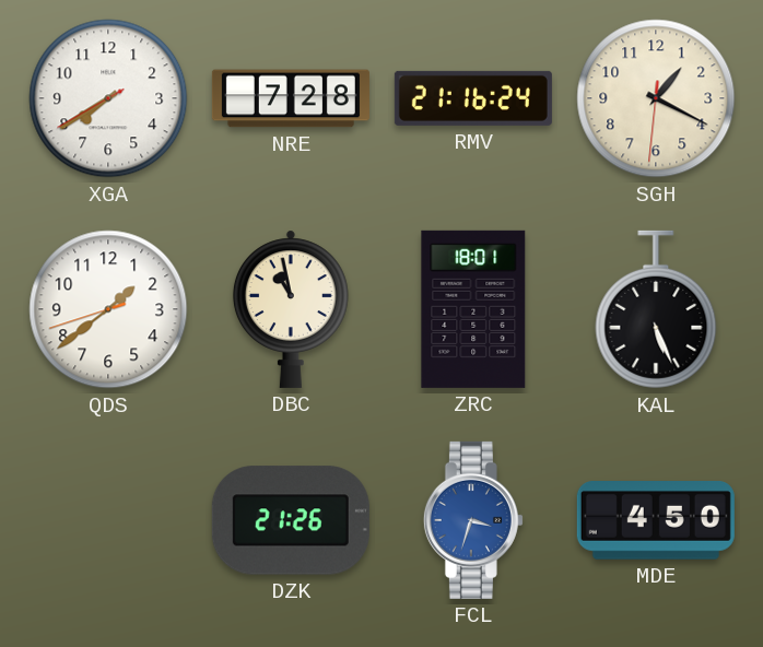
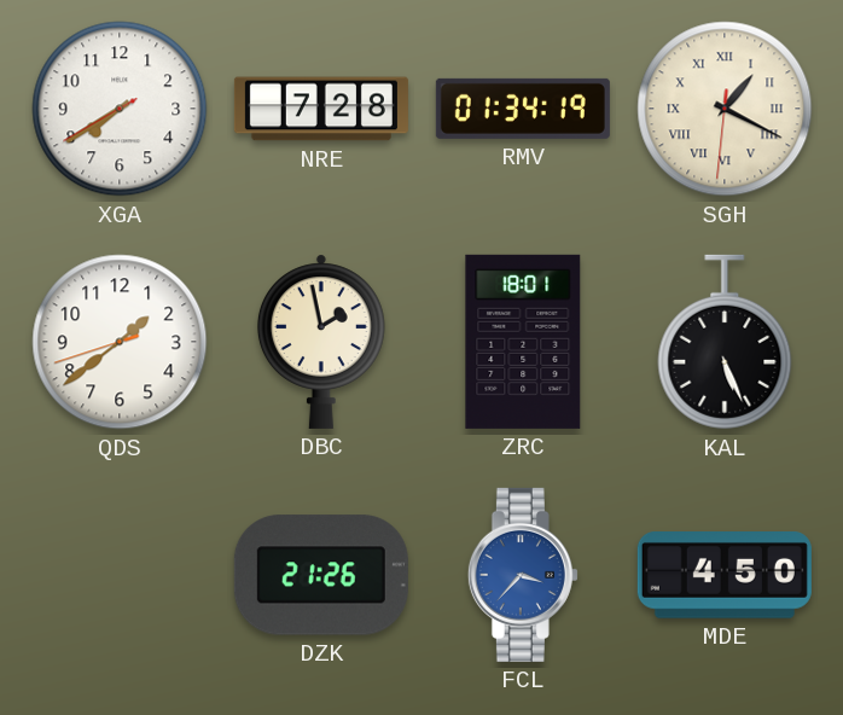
RMV: 21:16 -> 01:34
SGH numerals: Arabic -> Roman
DBC: 10:58 -> 1:58
FCL: 3:33 -> 3:37
